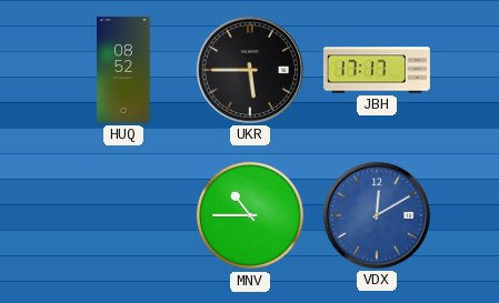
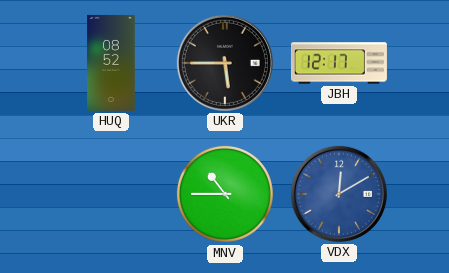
JBH: 17:17 -> 12:17
